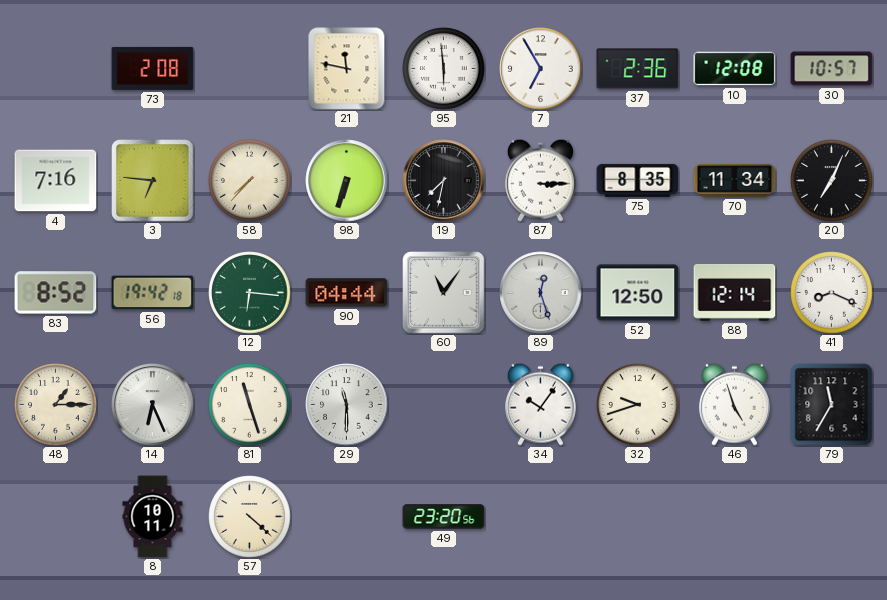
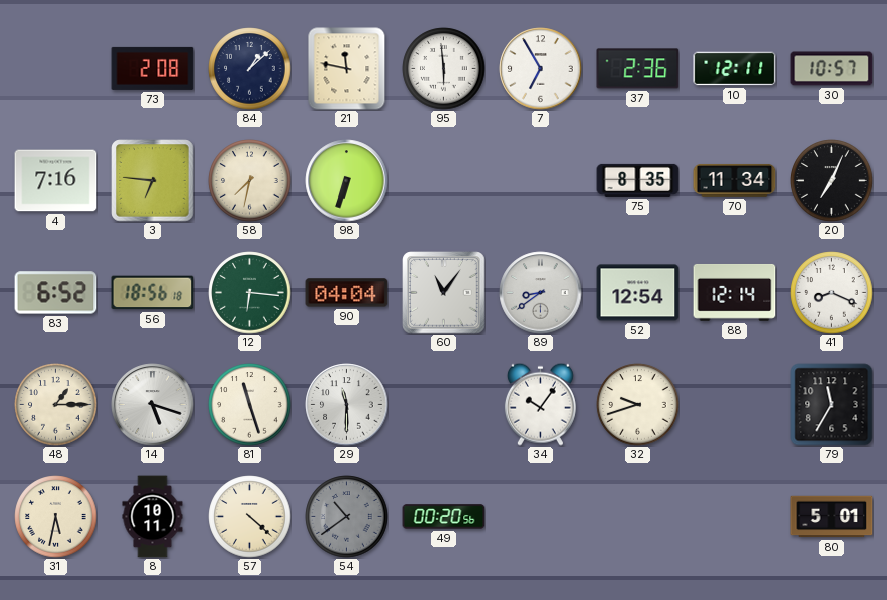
84: none -> 1:08
10: 12:08 -> 12:11
58: 7:37 -> 7:32
19: 7:32 -> none
87: 3:15 -> none
83: 8:52 -> 6:52
56: 19:42 -> 18:56
90: 04:44 -> 04:04
89: 12:27 -> 8:39
52: 12:50 -> 12:54
14: 6:26 -> 5:18
46: 4:57 -> none
31: none -> 5:32
54: none -> 10:39
49: 23:20 -> 00:20
80: none -> 5:01
